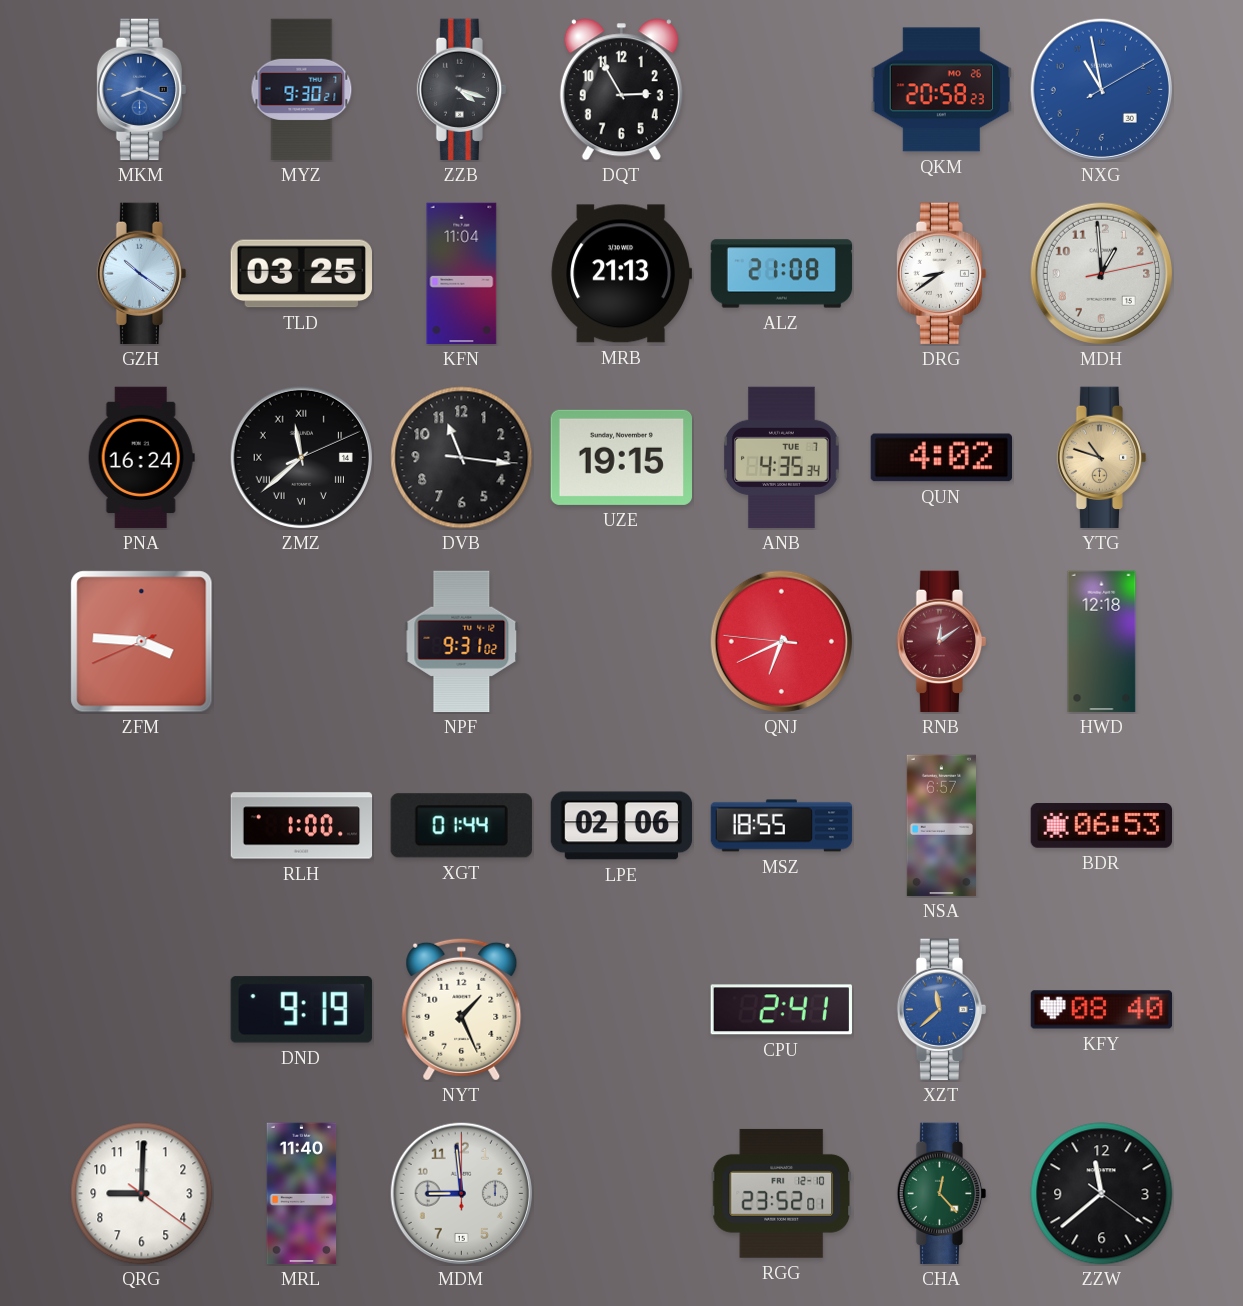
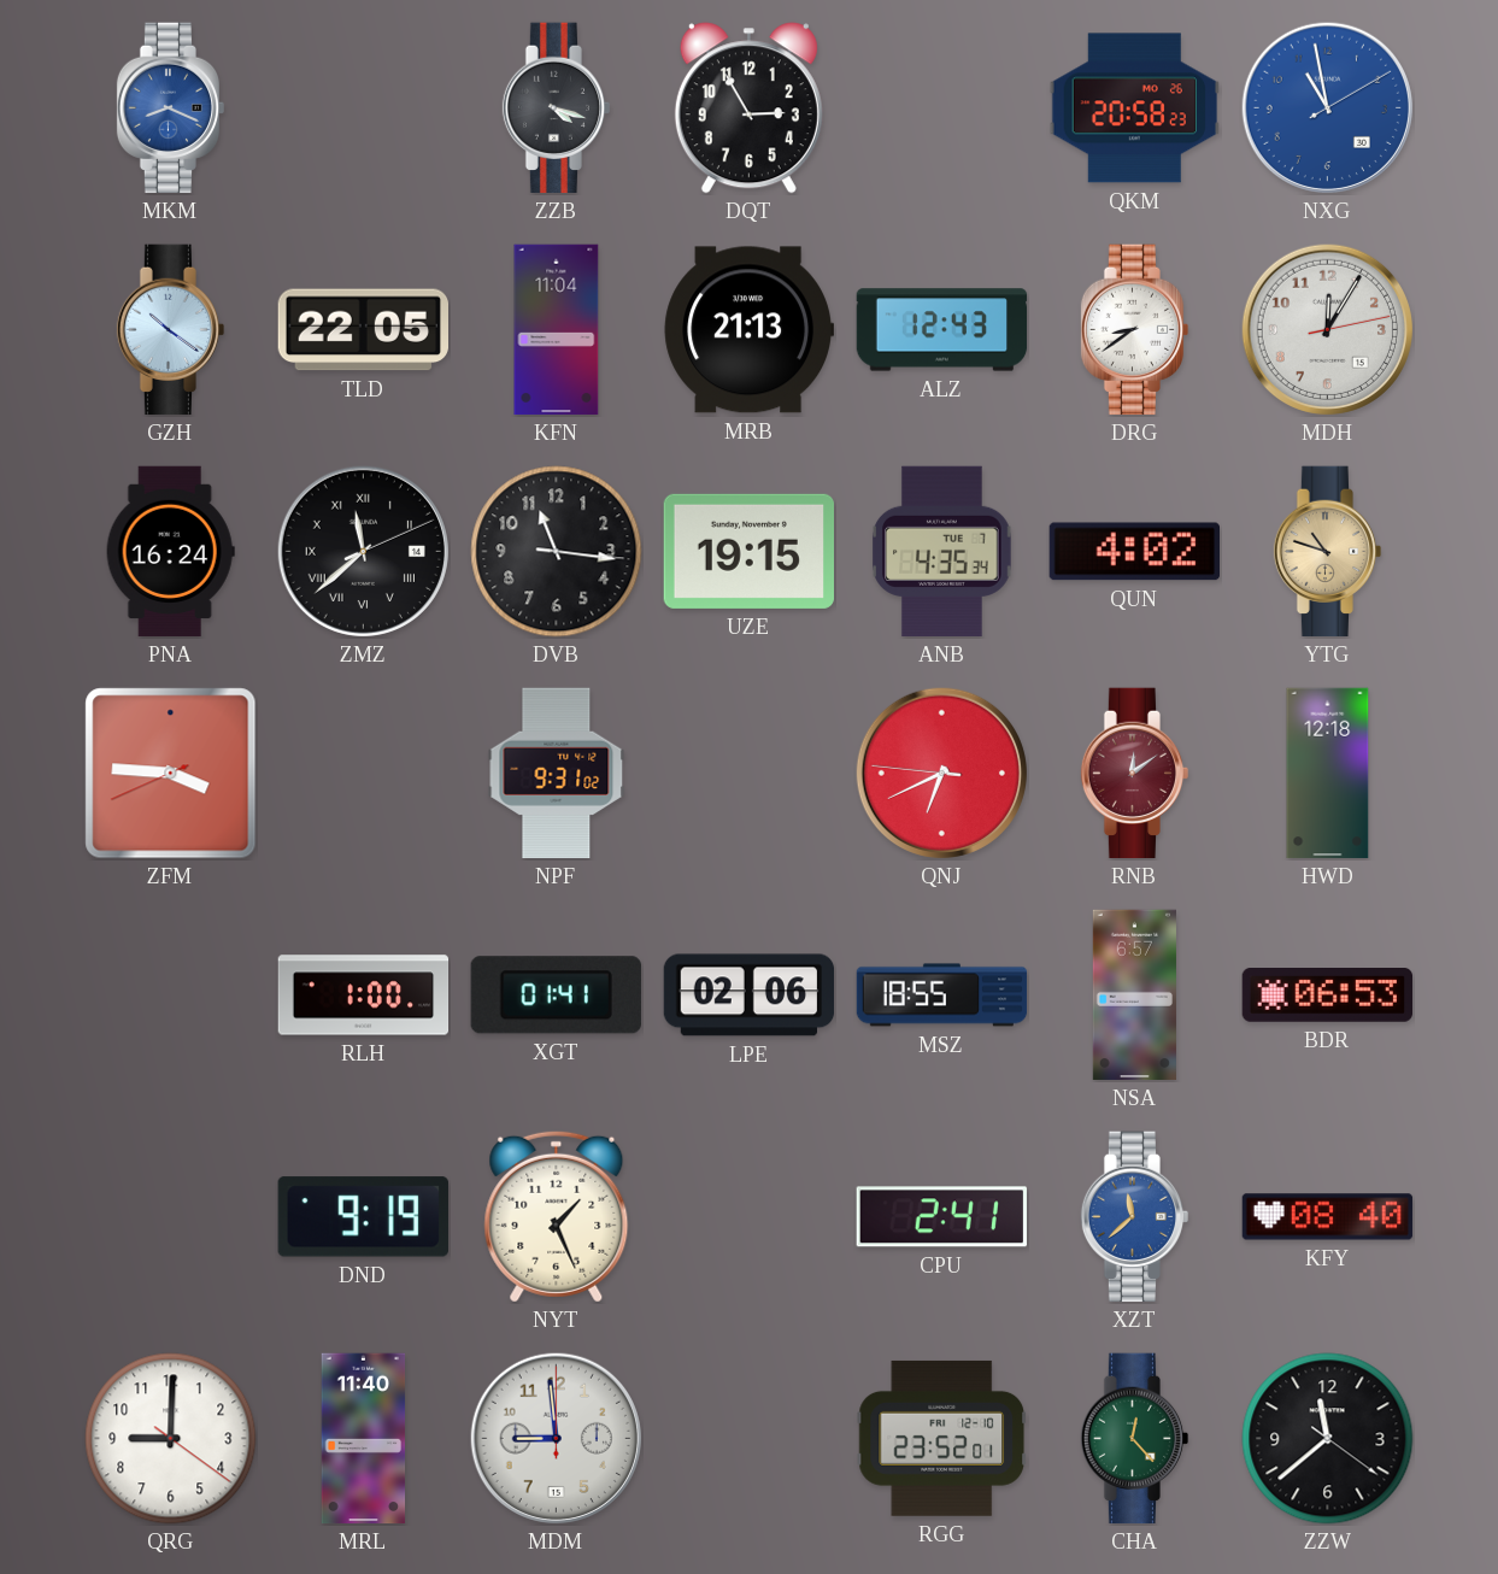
MYZ: 9:30 -> none
TLD: 03:25 -> 22:05
ALZ: 21:08 -> 12:43
MDH: 12:59 -> 12:05
XGT: 01:44 -> 01:41
